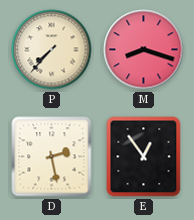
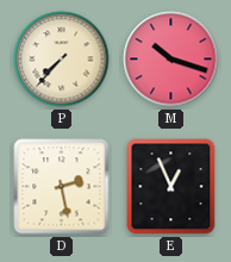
M: 8:18 -> 10:18
E: 12:54 -> 12:56
